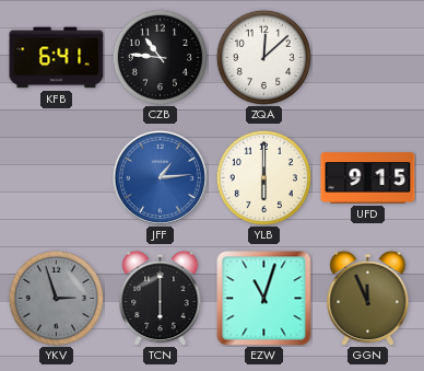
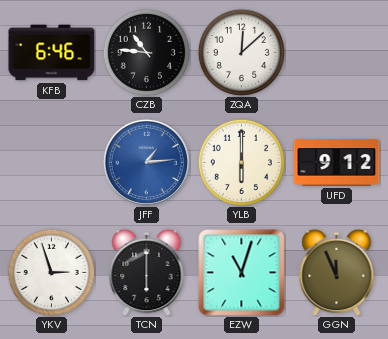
KFB: 6:41 -> 6:46
UFD: 9:15 -> 9:12
YKV dial: grey -> white
